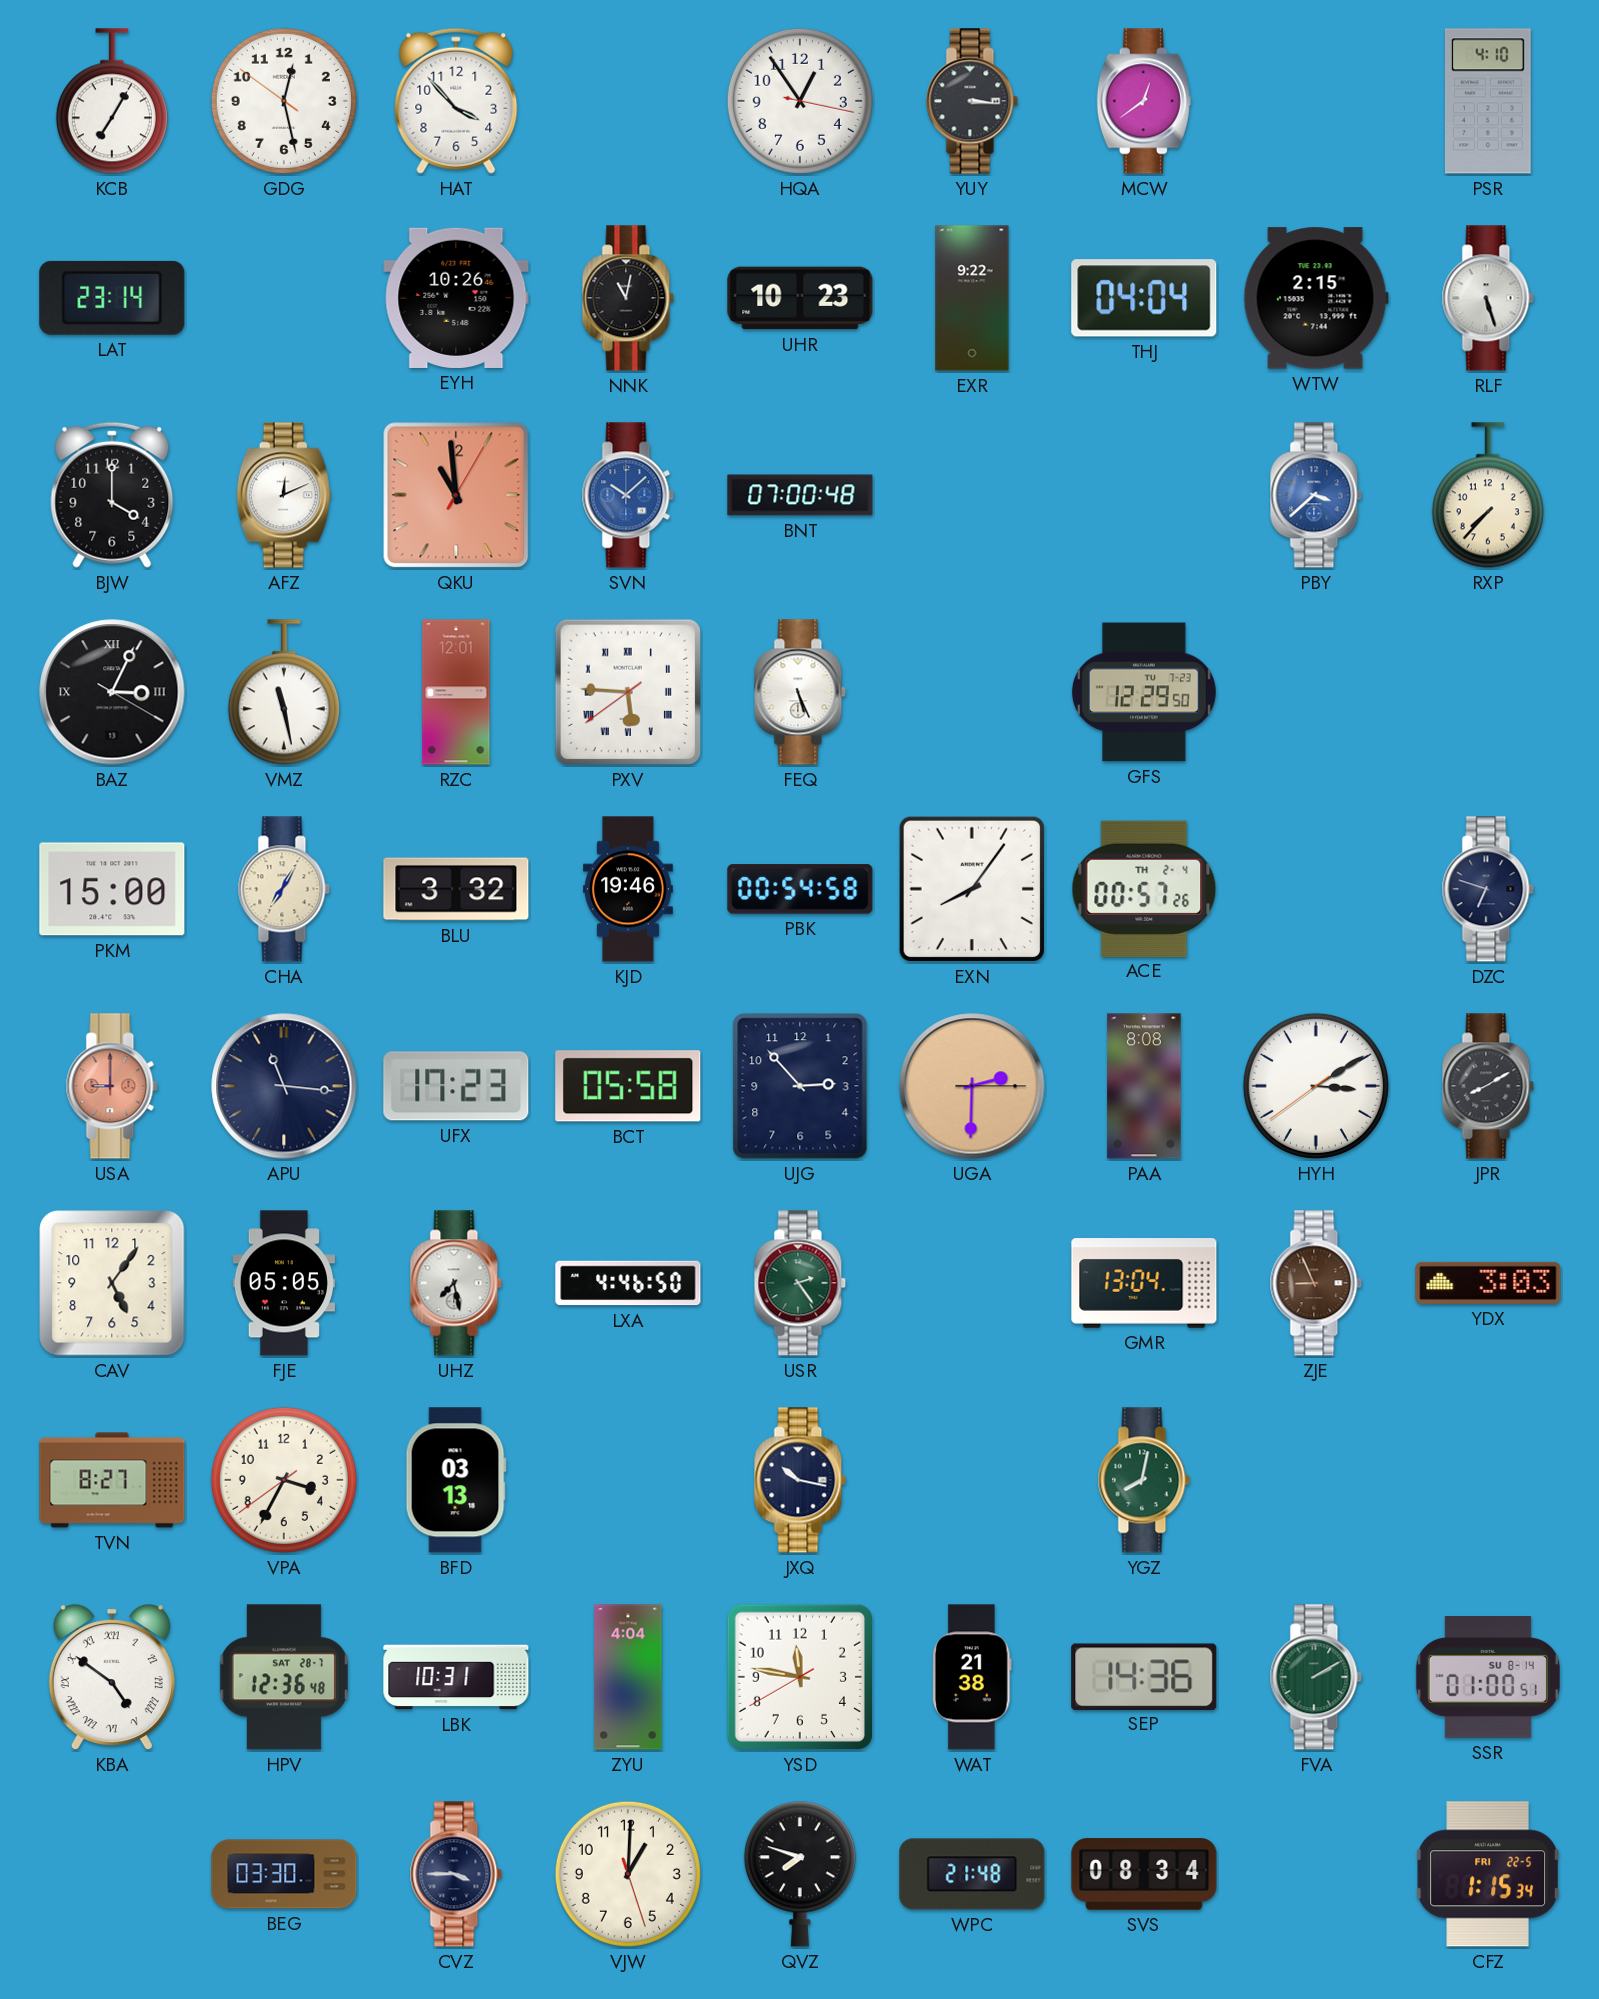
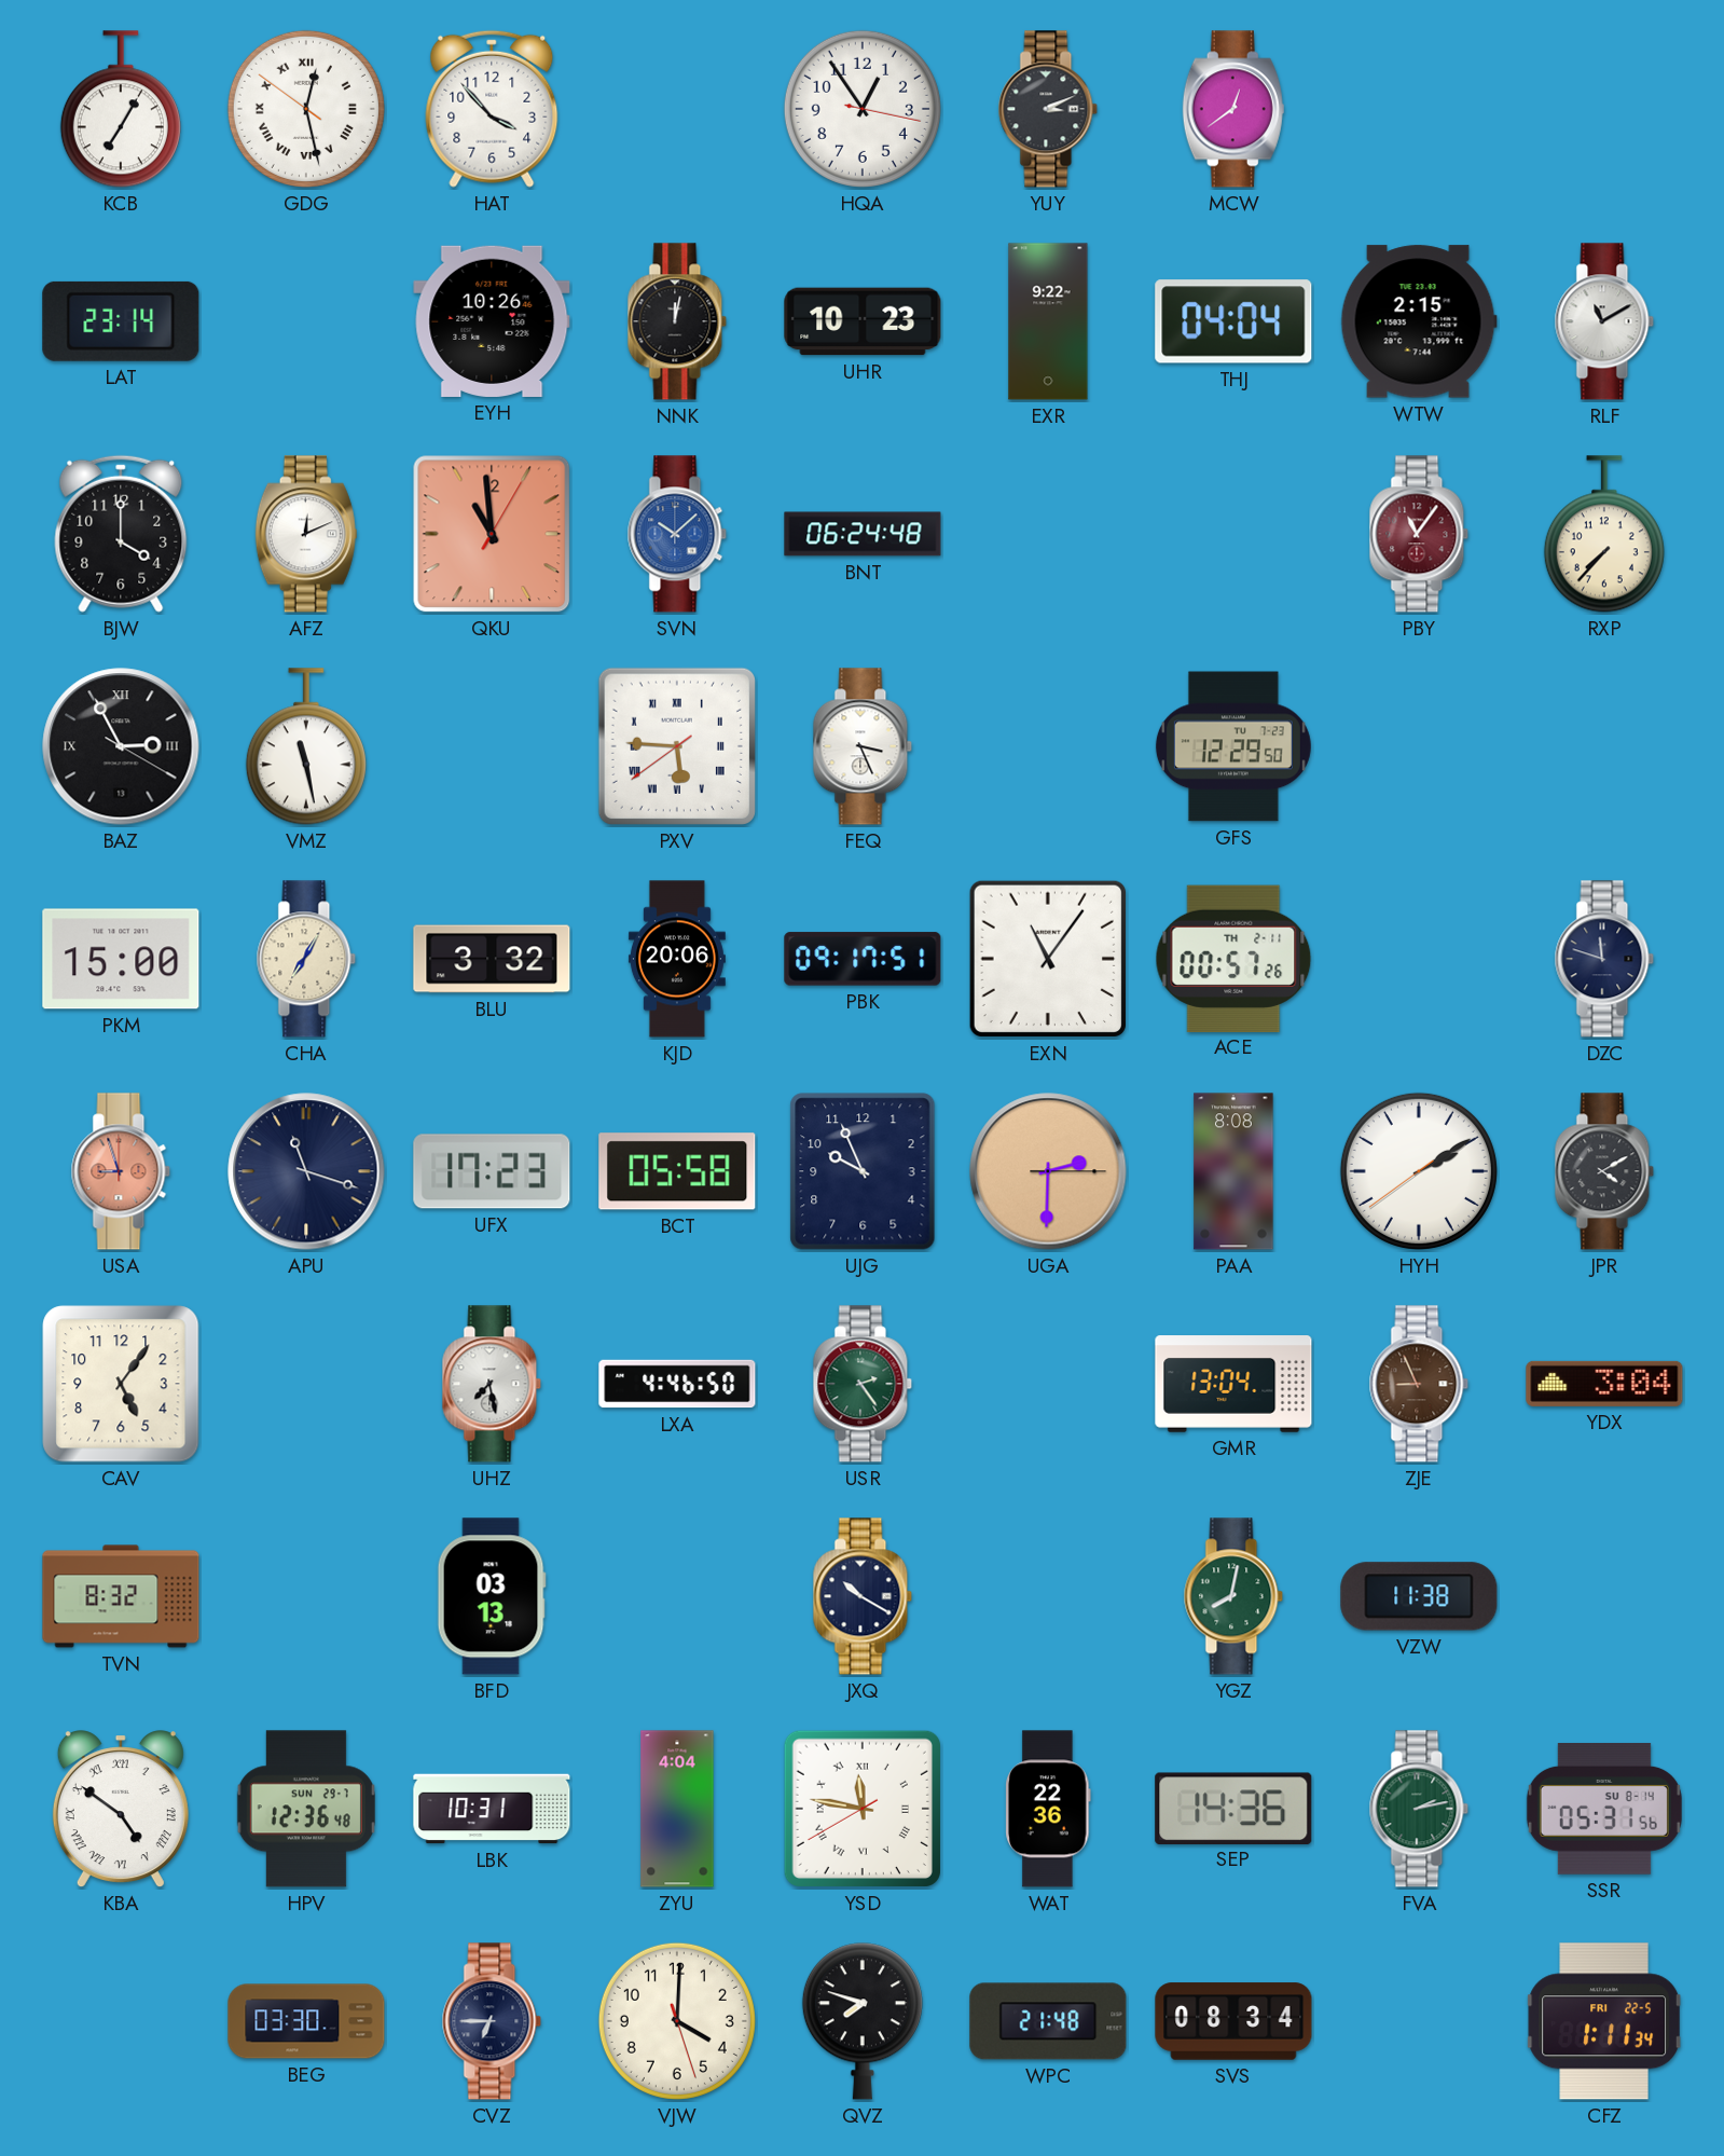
GDG numerals: Arabic -> Roman
YUY: 3:16 -> 3:11
PSR: 4:10 -> none
NNK: 11:02 -> 12:02
RLF: 5:27 -> 11:10
BNT: 07:00 -> 06:24
PBY: 3:38 -> 11:06
PBY dial: blue -> burgundy
BAZ: 3:04 -> 2:55
RZC: 12:01 -> none
FEQ: 5:26 -> 3:26
KJD: 19:46 -> 20:06
PBK: 00:54 -> 09:17
EXN: 8:06 -> 11:06
ACE date: TH 2-4 -> TH 2-11
DZC: 6:48 -> 11:48
USA: 9:00 -> 8:57
APU: 11:16 -> 11:18
UJG: 2:53 -> 9:56
HYH: 3:09 -> 2:09
JPR: 8:10 -> 4:10
FJE: 05:05 -> none
YDX: 3:03 -> 3:04
TVN: 8:27 -> 8:32
VPA: 3:34 -> none
JXQ: 10:17 -> 10:20
VZW: none -> 11:38
HPV date: SAT 28-7 -> SUN 29-7
YSD numerals: Arabic -> Roman
WAT: 21:38 -> 22:36
FVA: 2:10 -> 2:13
SSR: 01:00 -> 05:31
CVZ: 3:45 -> 6:45
VJW: 1:00 -> 4:00
CFZ: 1:15 -> 1:11
